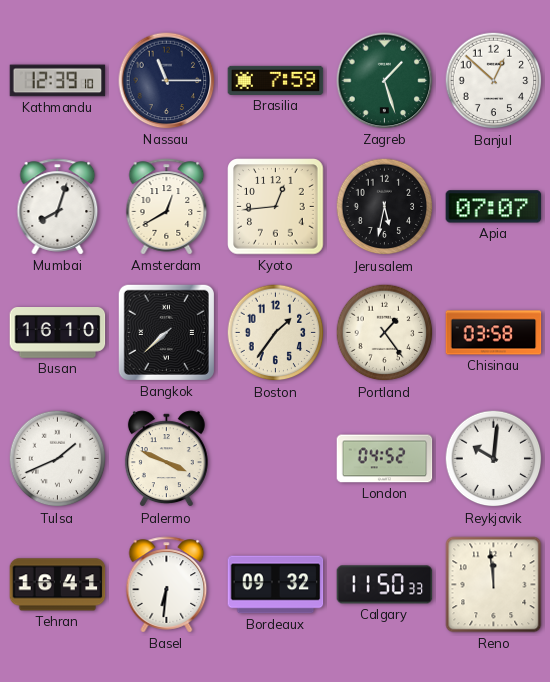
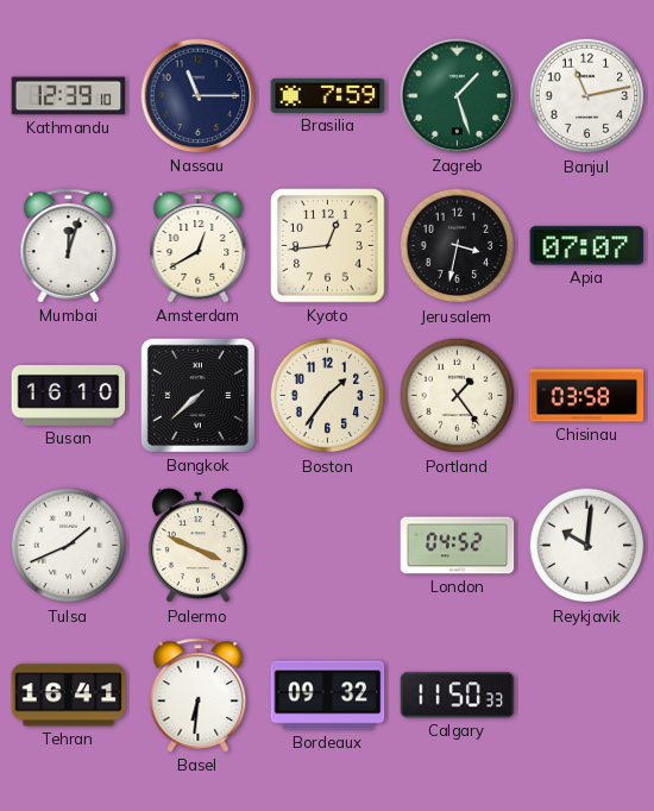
Banjul: 12:52 -> 11:13
Mumbai: 8:03 -> 12:03
Jerusalem: 5:32 -> 3:32
Reno: 11:59 -> none
